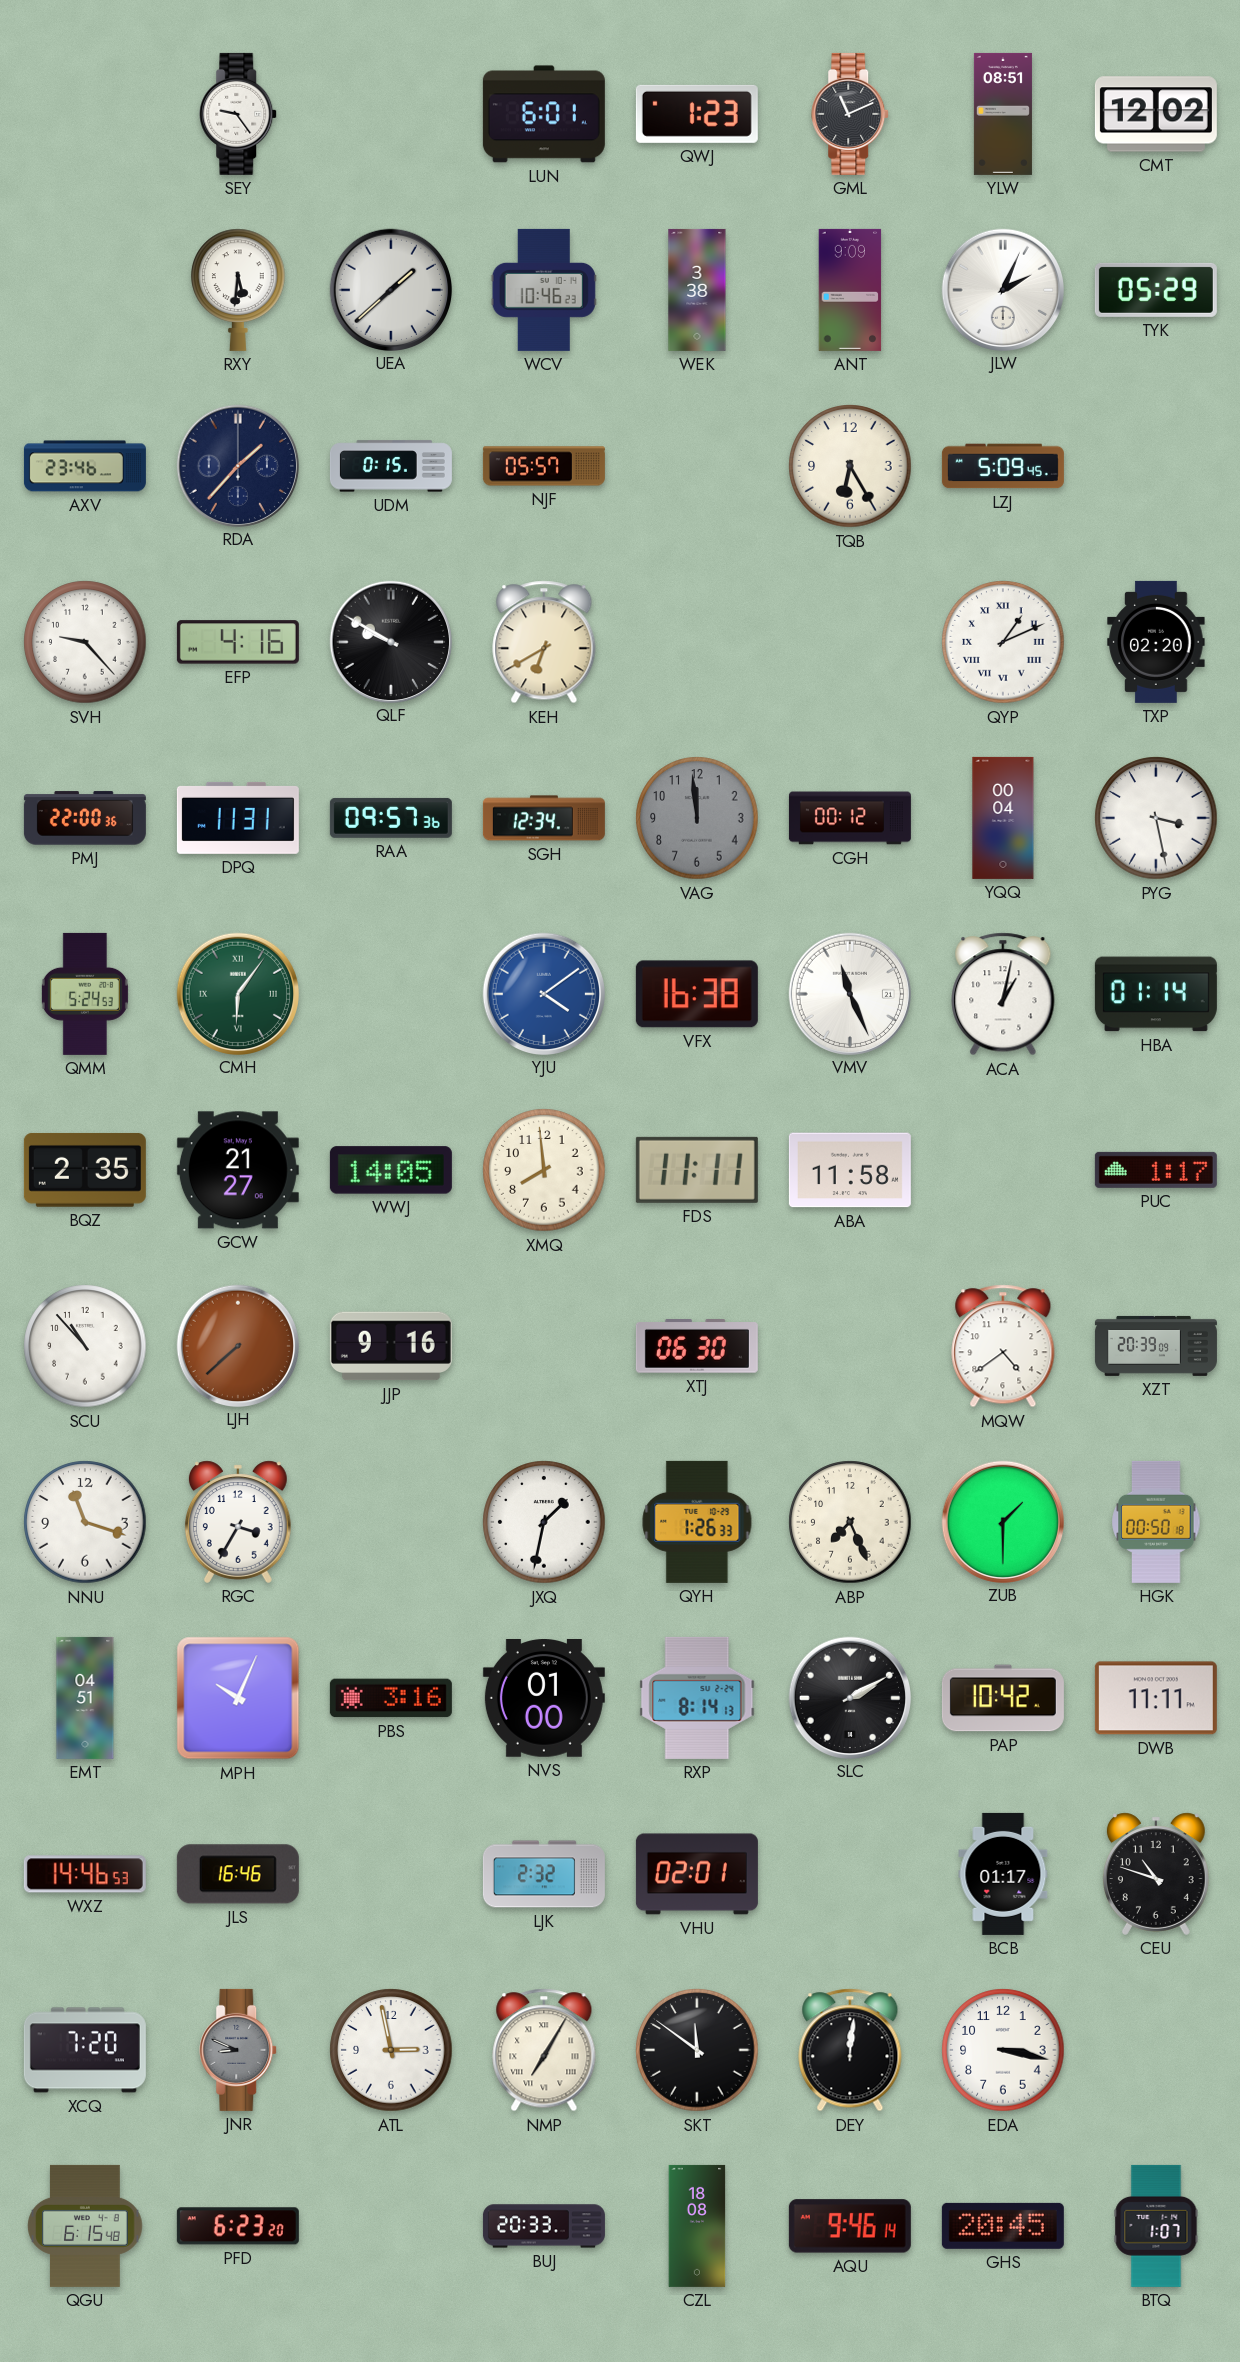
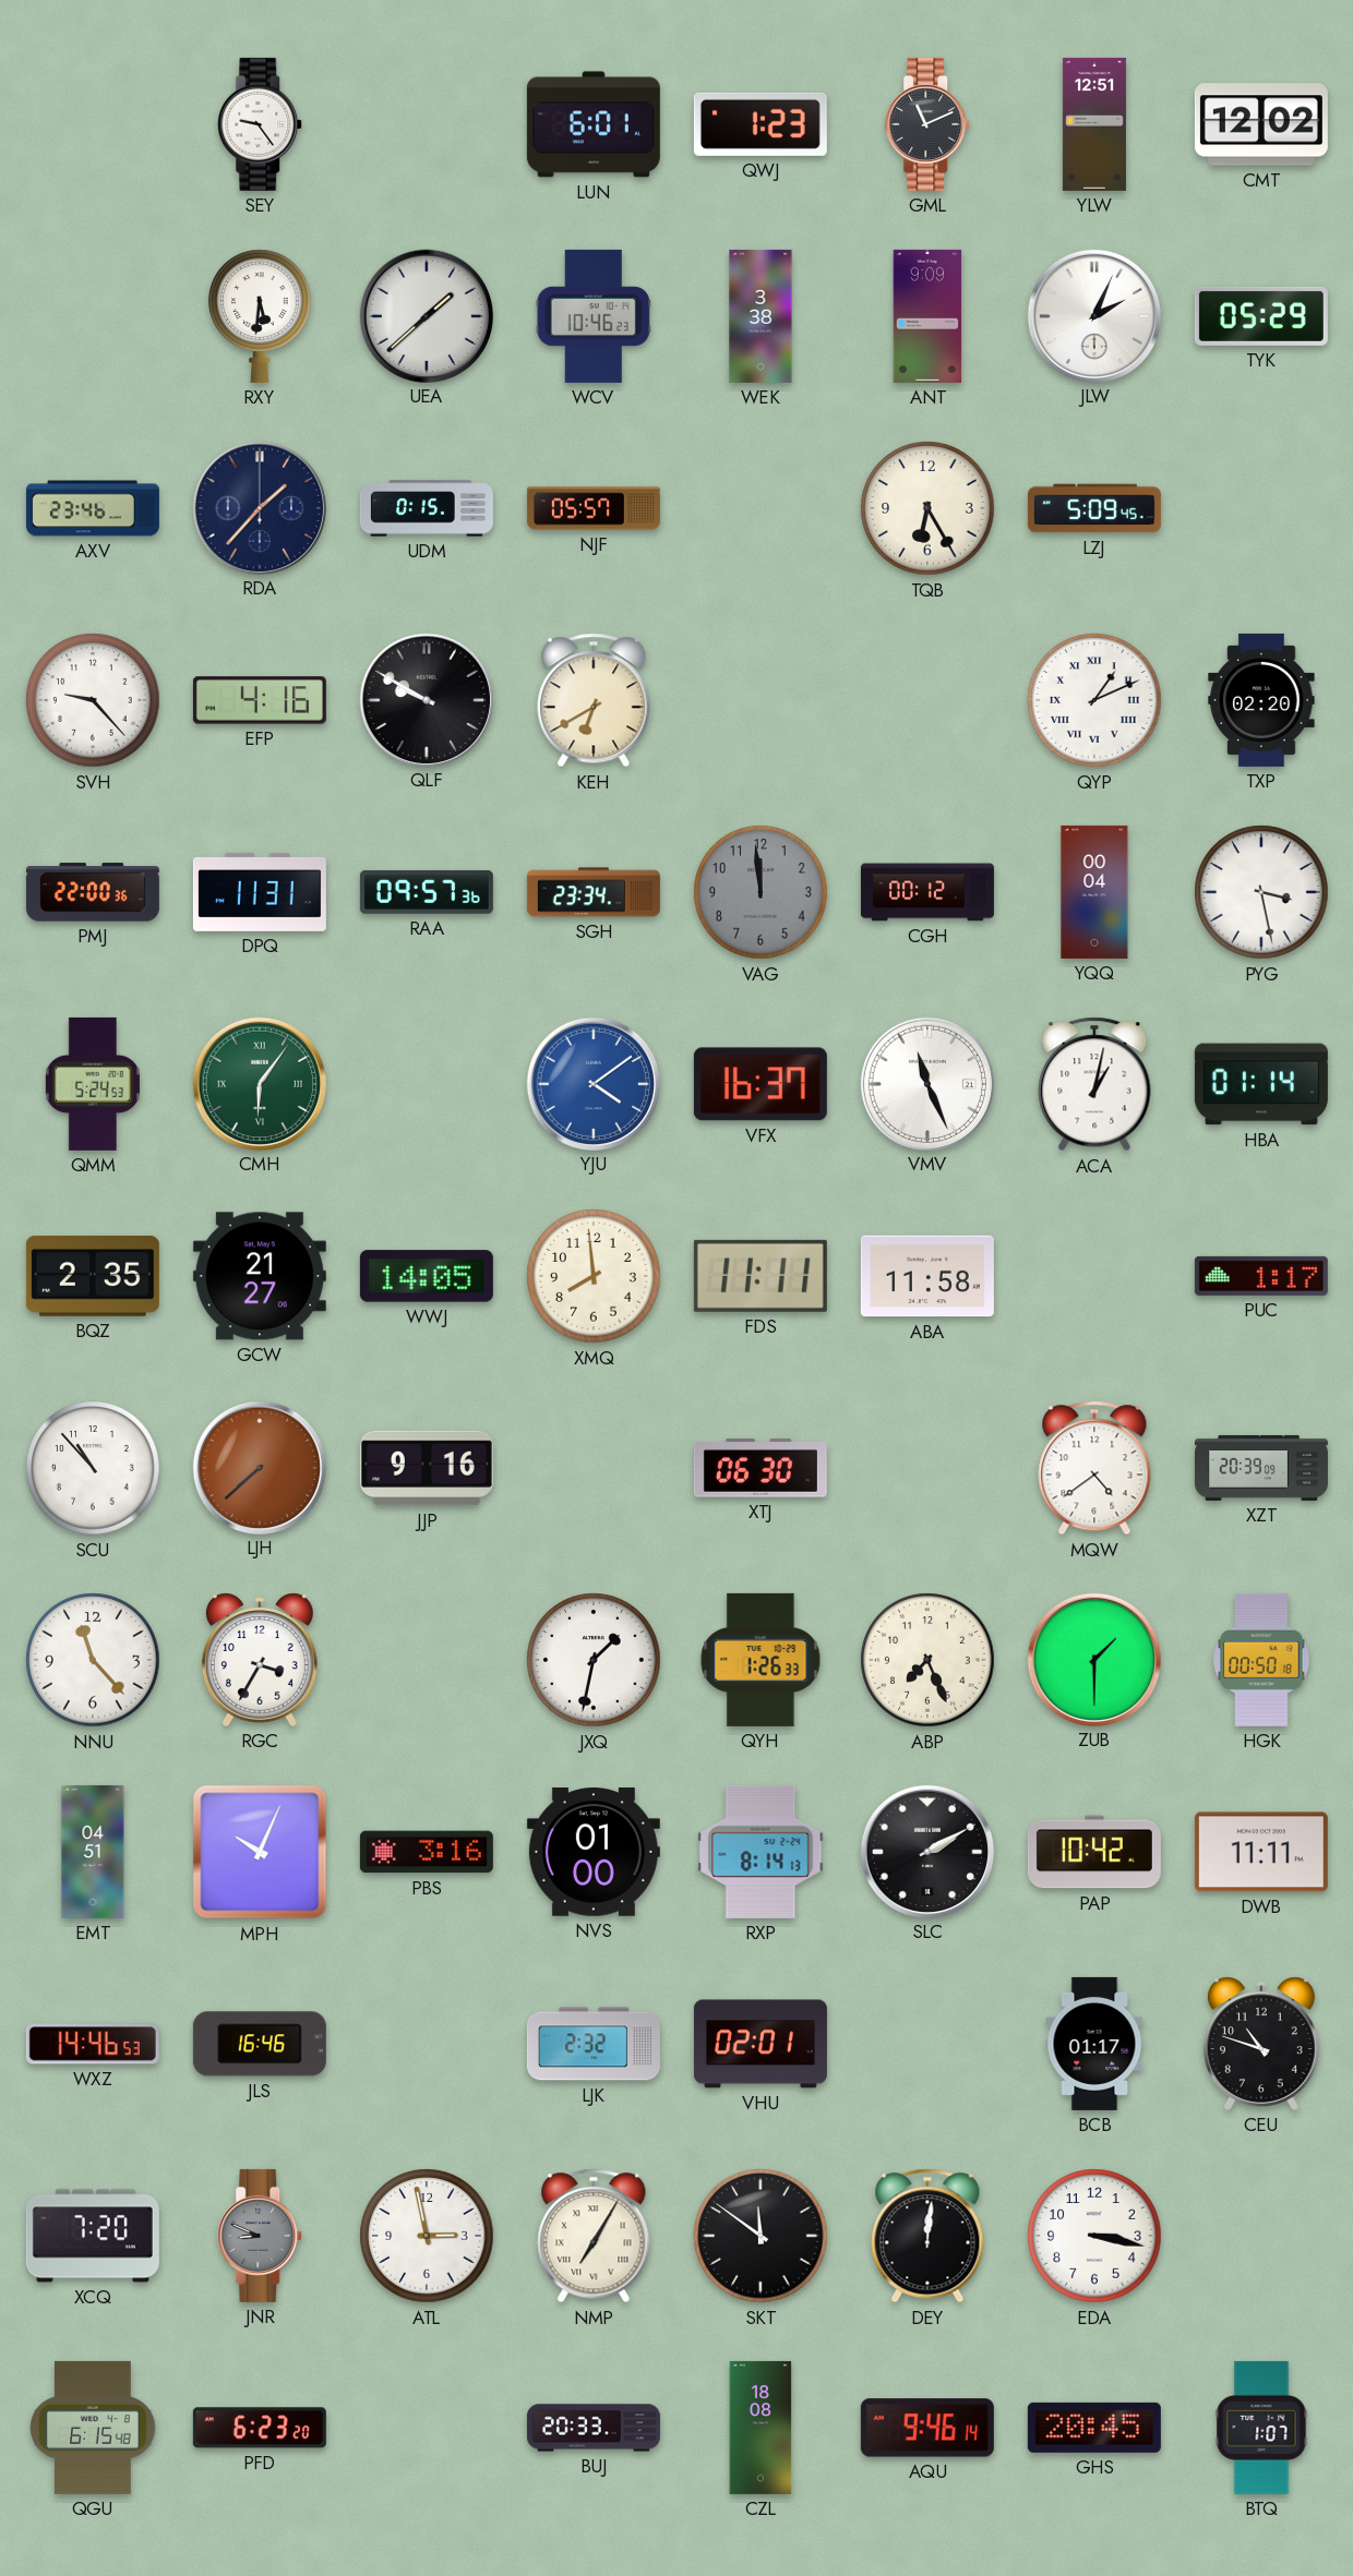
YLW: 08:51 -> 12:51
SGH: 12:34 -> 23:34
VFX: 16:38 -> 16:37
NNU: 11:18 -> 11:23
